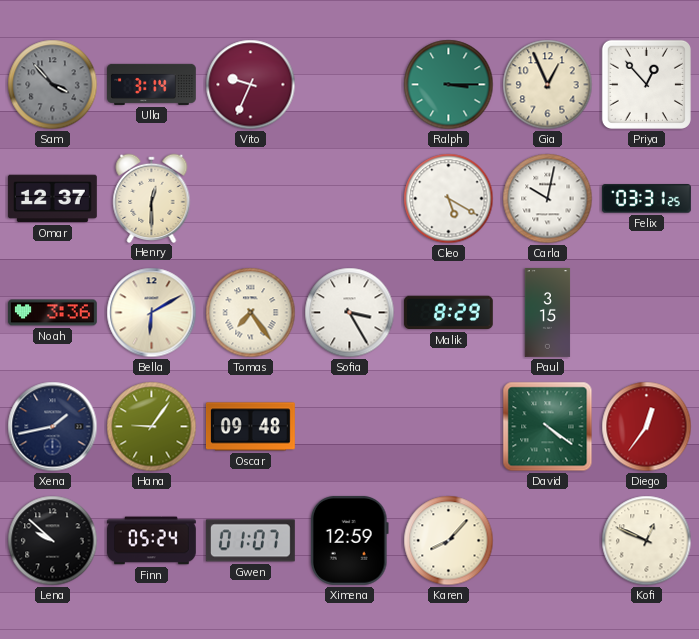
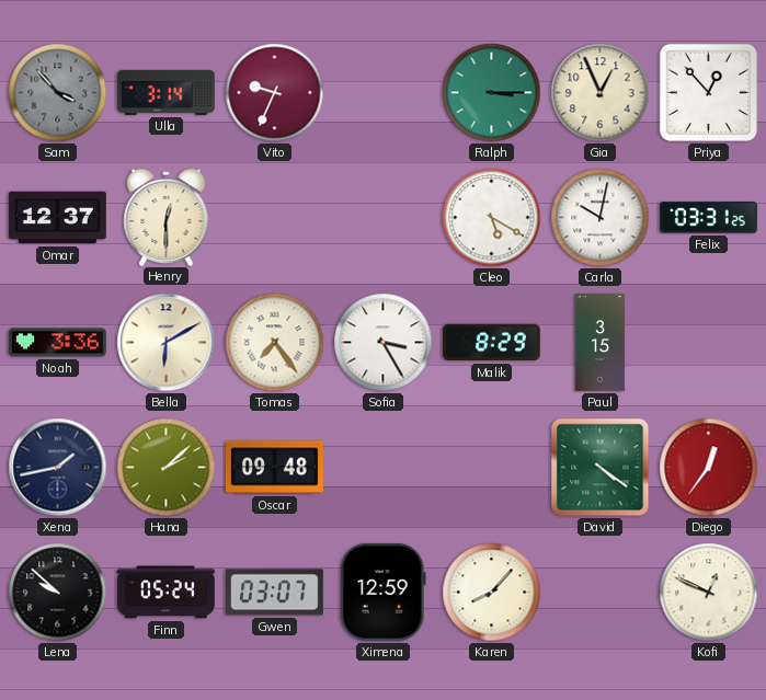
Hana: 9:06 -> 2:08
Gwen: 01:07 -> 03:07
